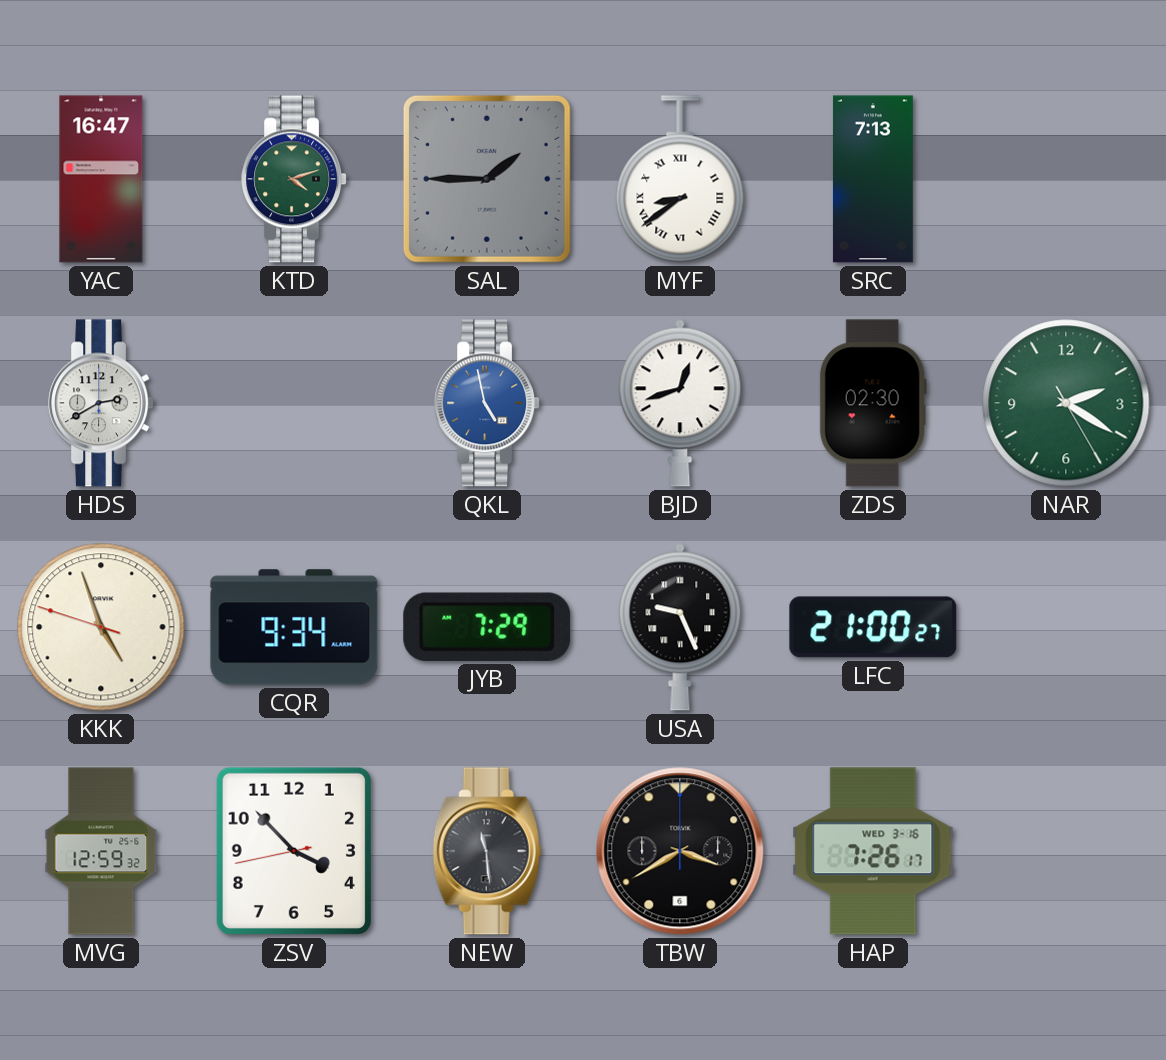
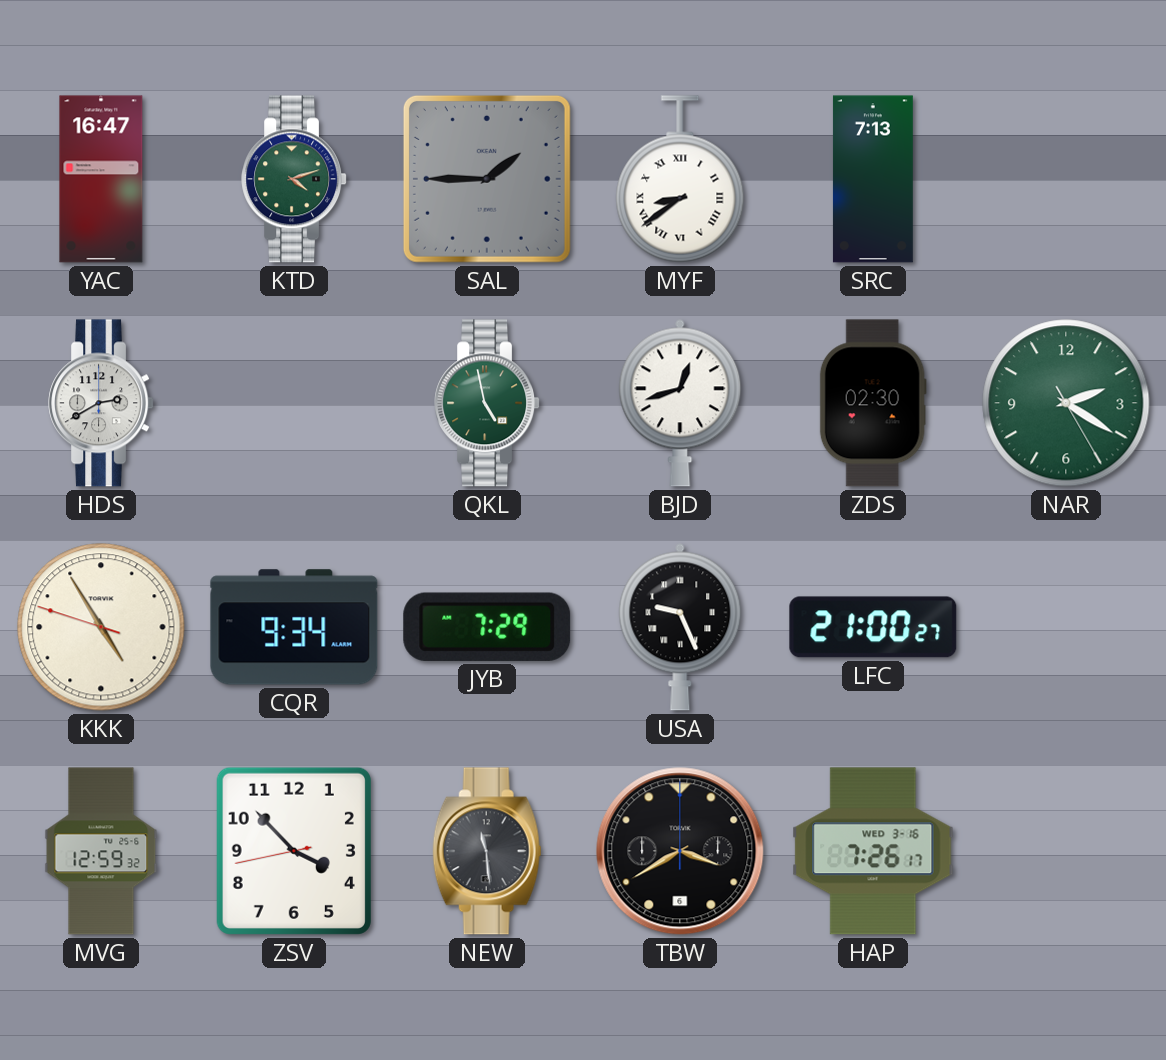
QKL dial: blue -> green
KKK: 4:56 -> 4:54
